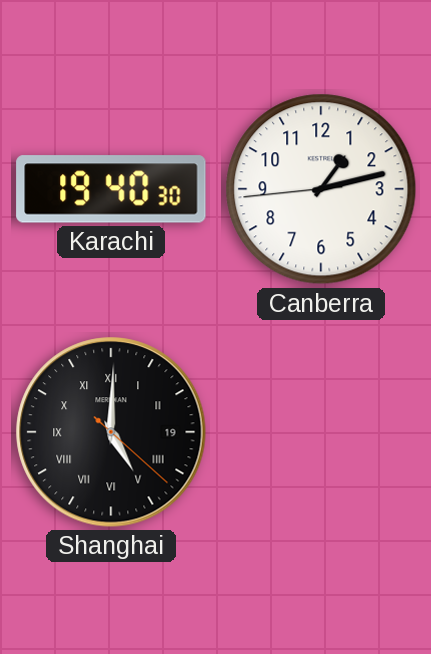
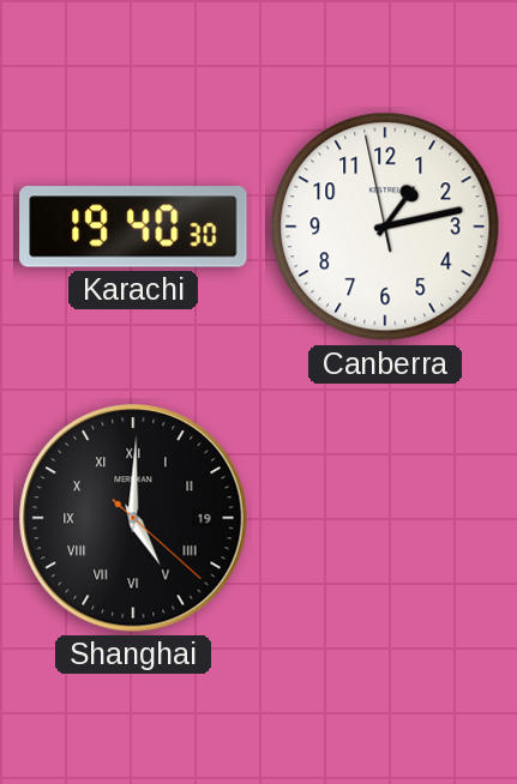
Canberra: 1:12:44 -> 1:12:58
